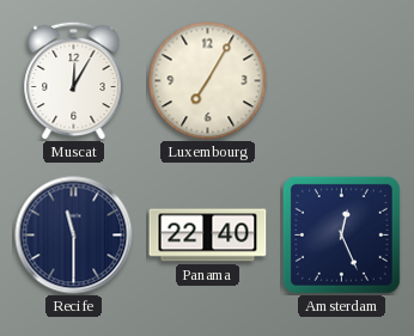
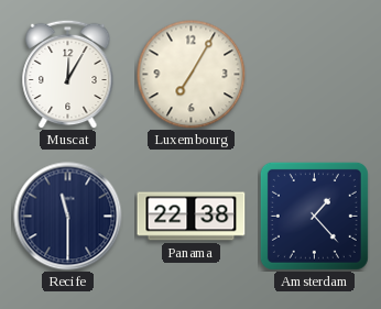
Panama: 22:40 -> 22:38
Amsterdam: 12:26 -> 1:23
